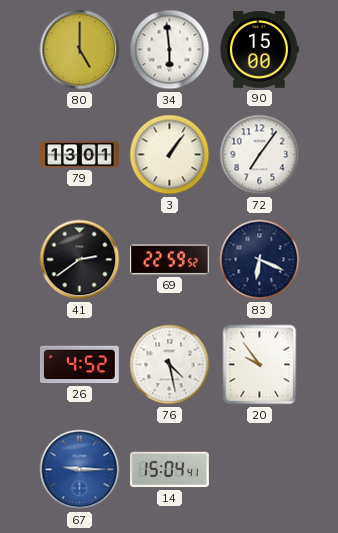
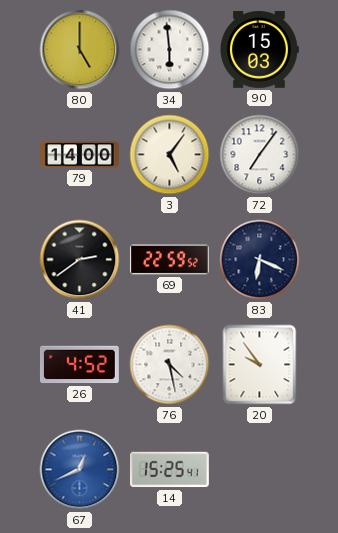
90: 15:00 -> 15:03
79: 13:01 -> 14:00
3: 1:06 -> 5:06
67: 9:15 -> 12:41
14: 15:04 -> 15:25
